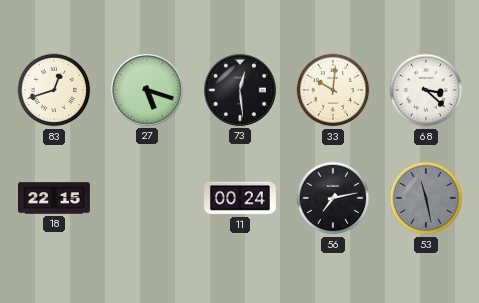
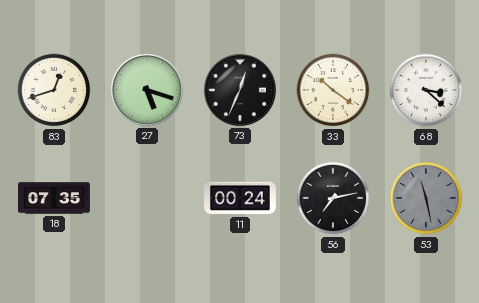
73: 12:29 -> 12:34
33: 10:01 -> 10:21
18: 22:15 -> 07:35
